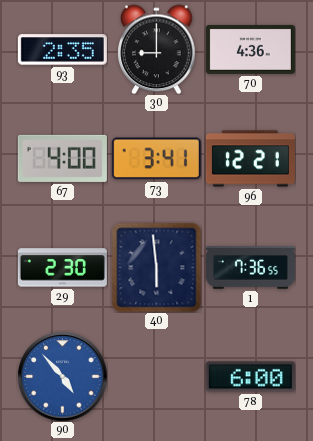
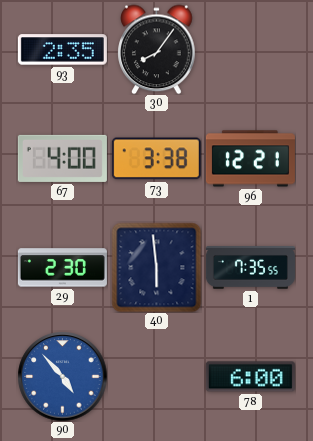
30: 9:00 -> 8:06
70: 4:36 -> none
73: 3:41 -> 3:38
1: 7:36 -> 7:35
